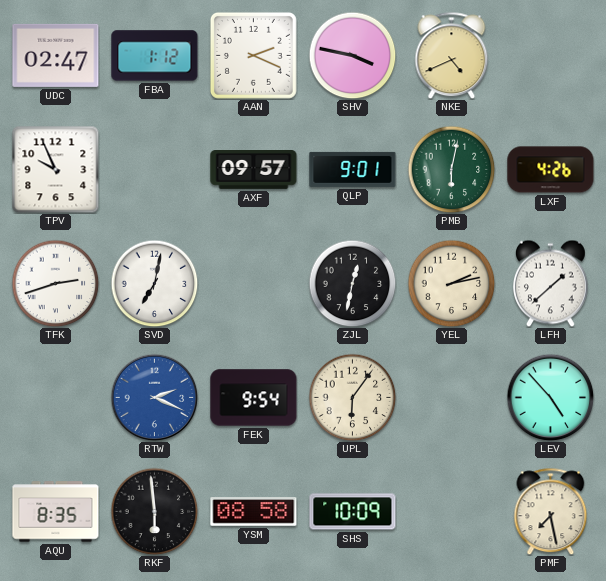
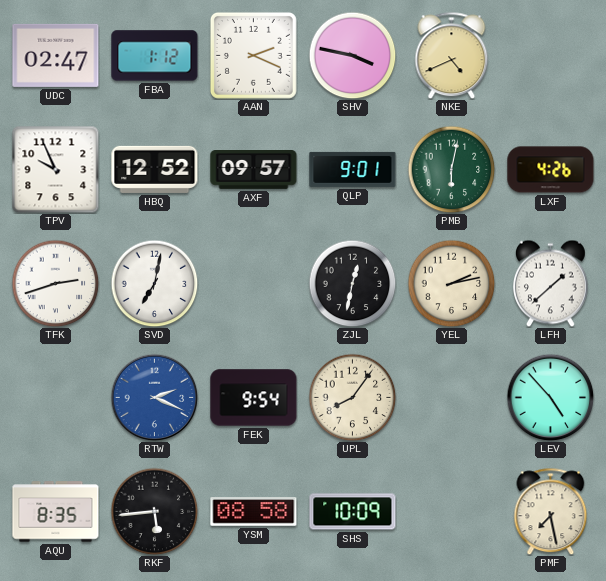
HBQ: none -> 12:52
UPL: 6:06 -> 8:06
RKF: 5:59 -> 5:44
